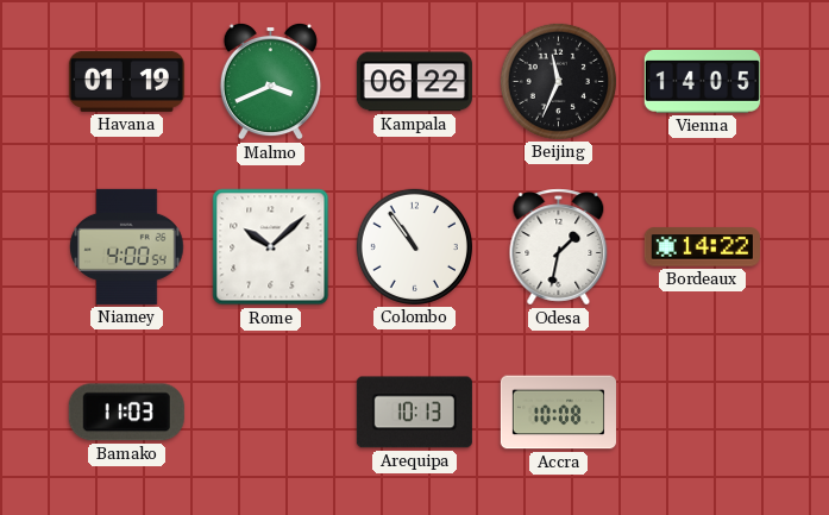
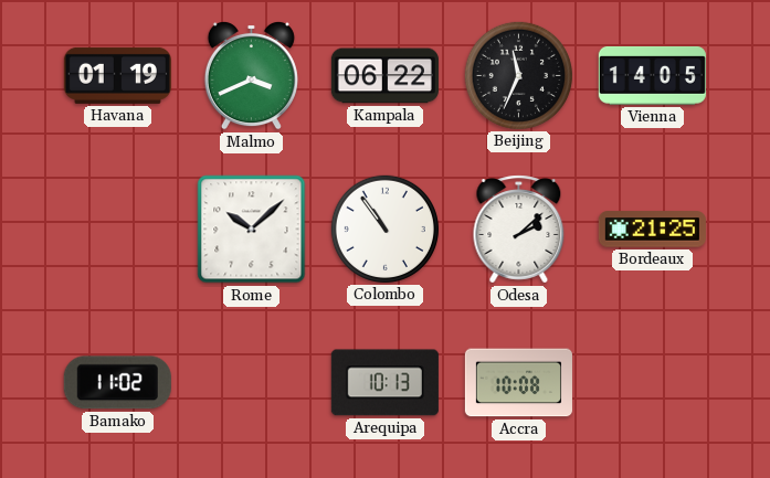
Niamey: 4:00 -> none
Odesa: 1:32 -> 2:08
Bordeaux: 14:22 -> 21:25
Bamako: 11:03 -> 11:02
